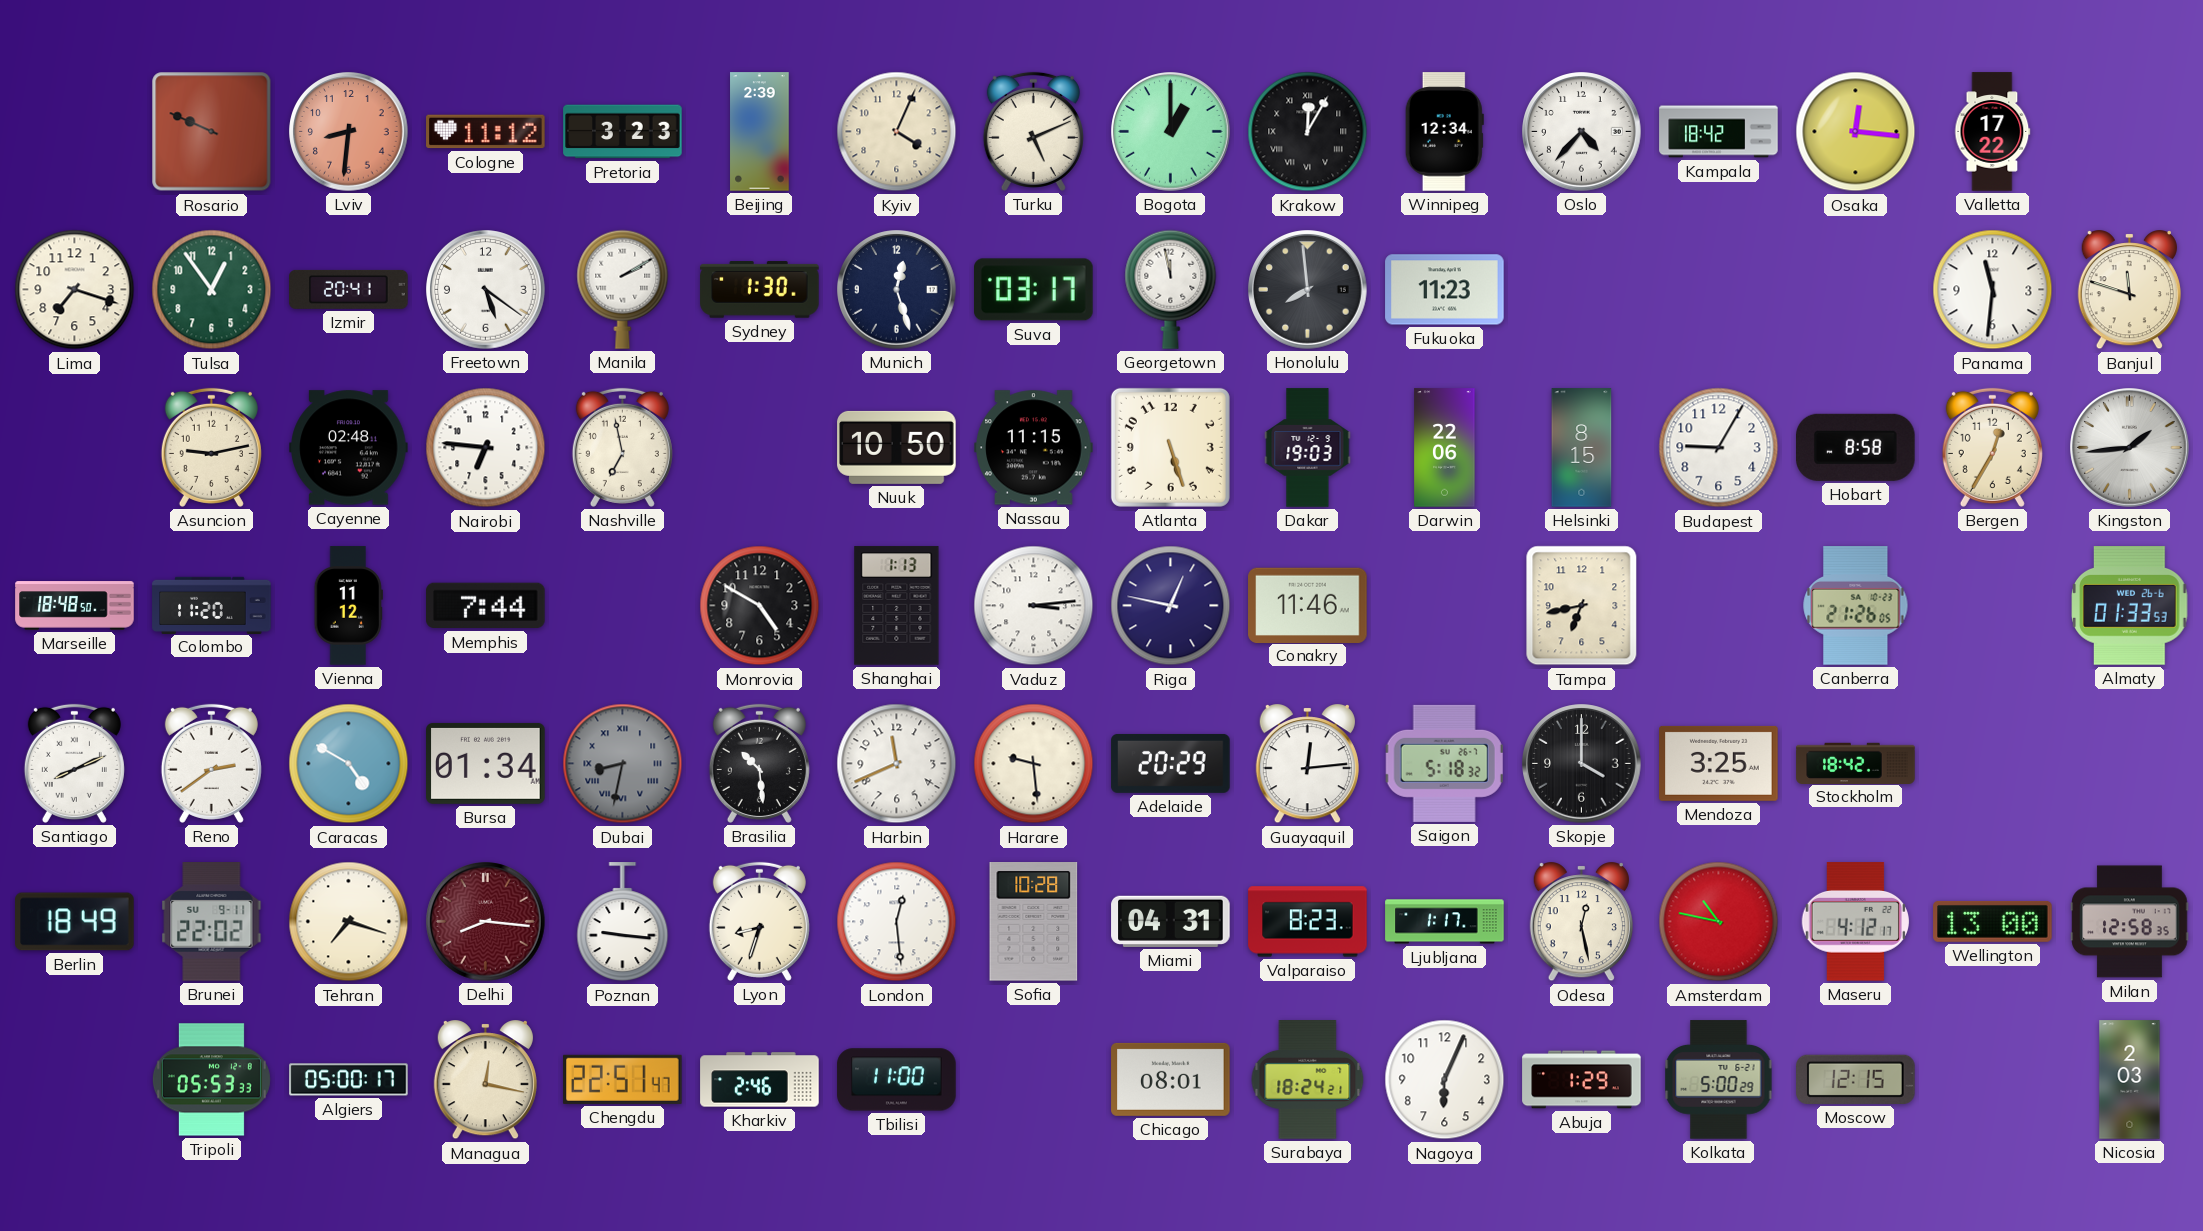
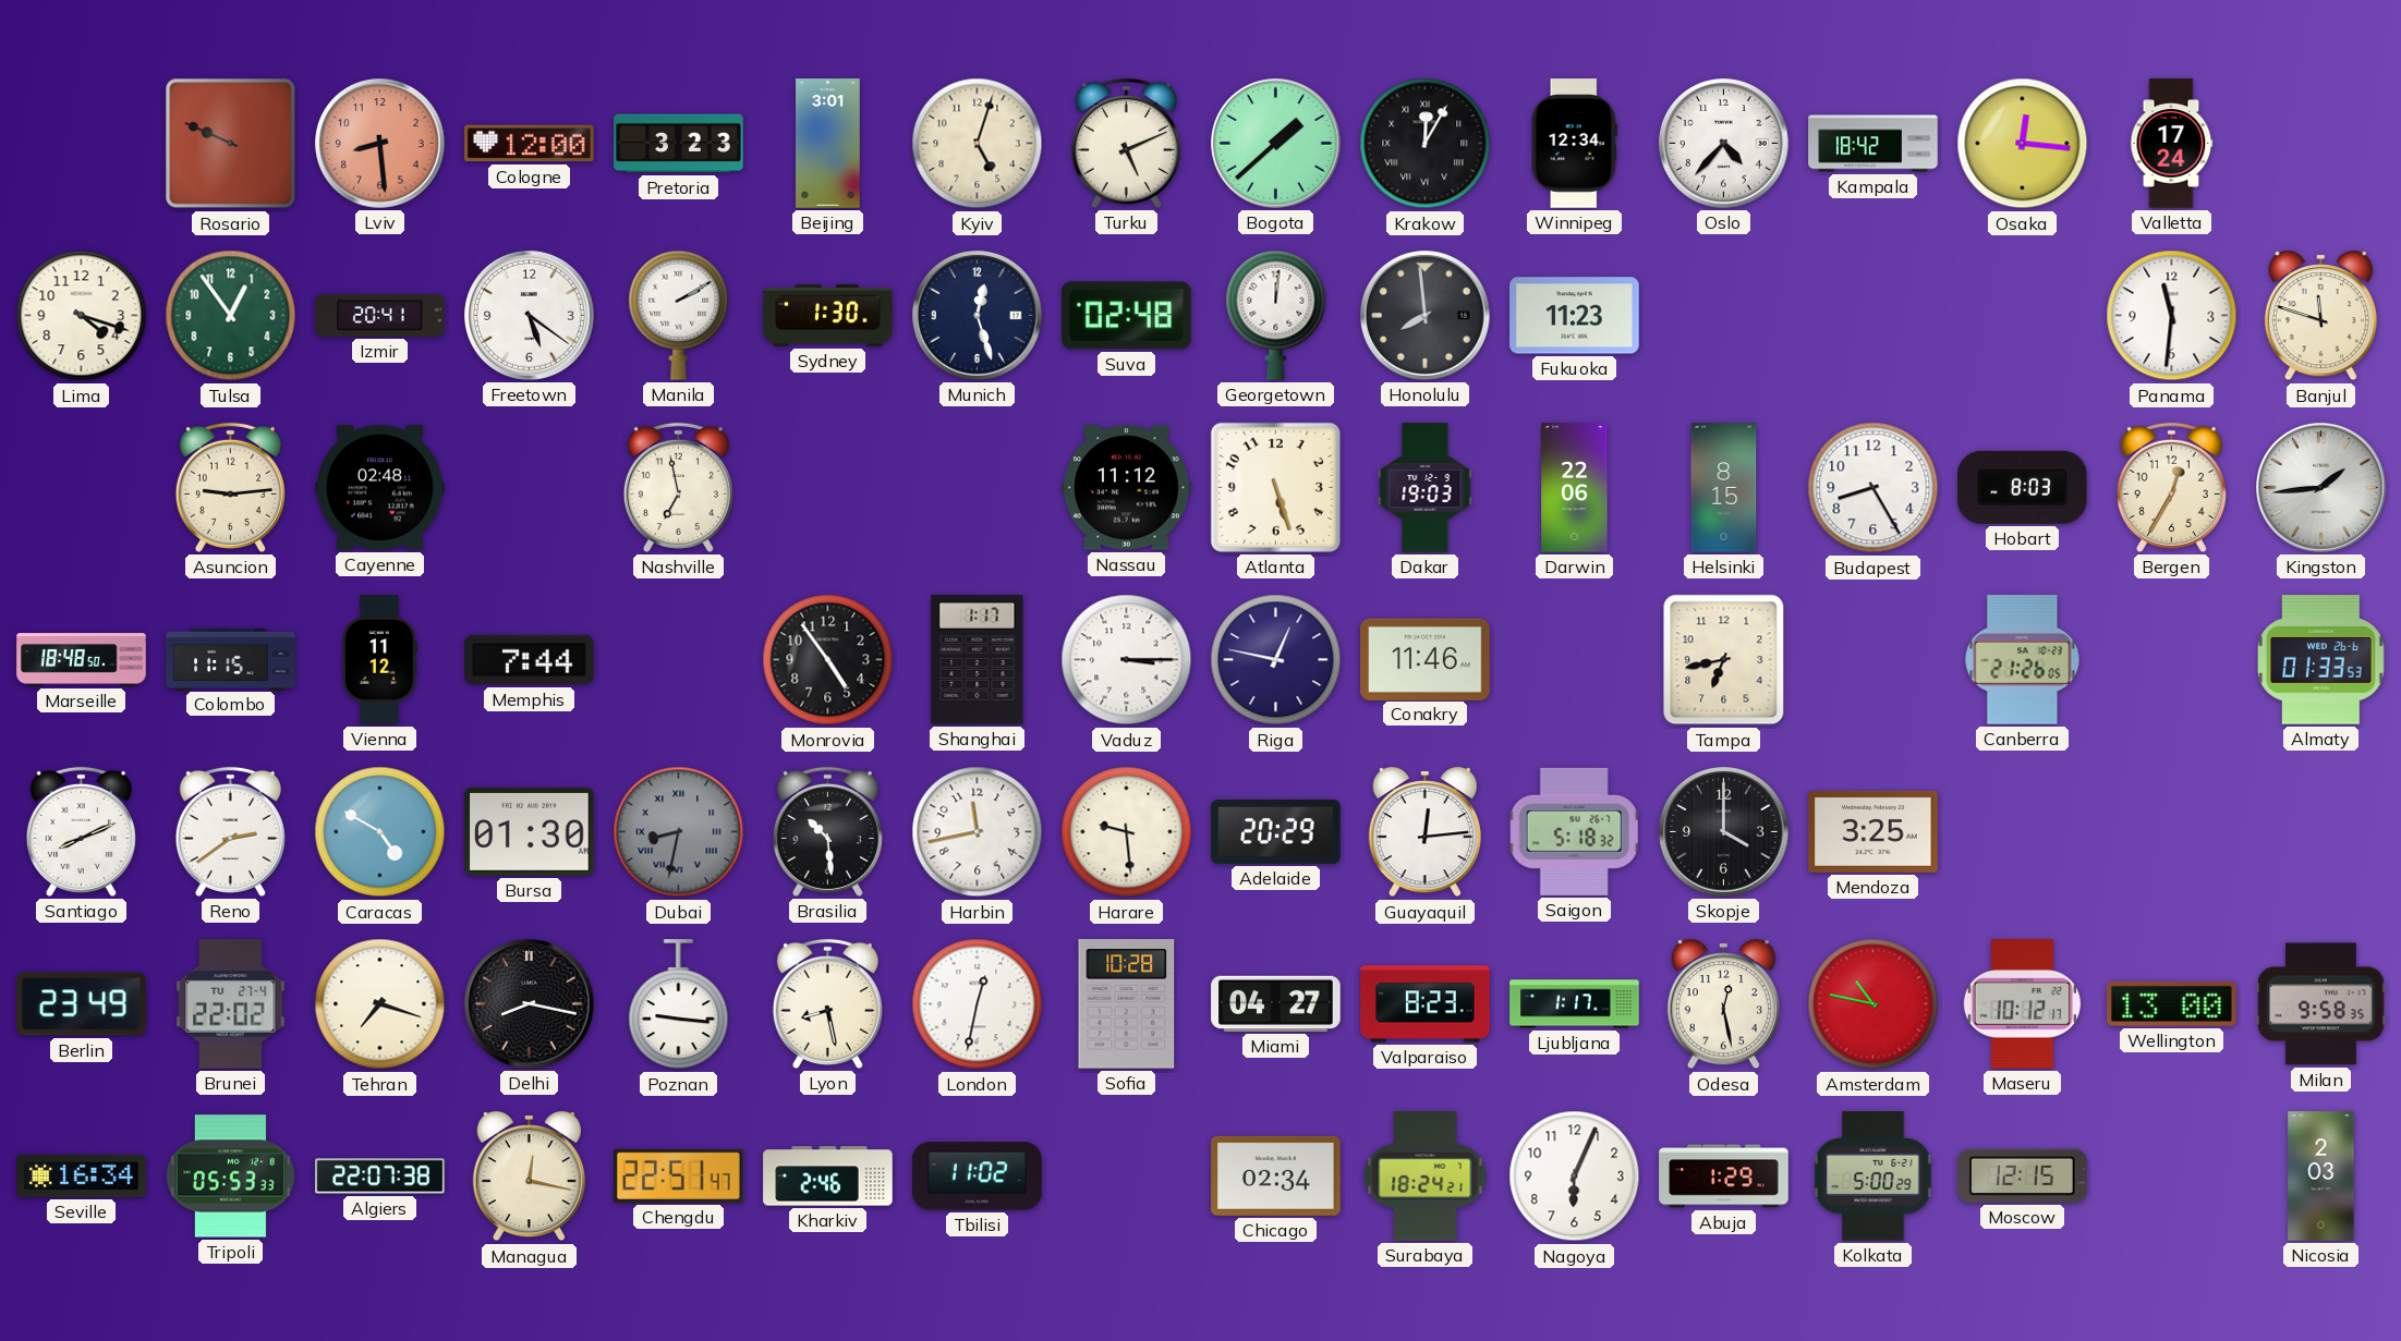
Lviv: 8:31 -> 8:29
Cologne: 11:12 -> 12:00
Beijing: 2:39 -> 3:01
Kyiv: 4:04 -> 5:03
Bogota: 1:00 -> 1:38
Valletta: 17:22 -> 17:24
Lima: 7:18 -> 4:18
Suva: 03:17 -> 02:48
Georgetown: 11:58 -> 12:01
Asuncion: 9:13 -> 9:14
Nairobi: 6:46 -> none
Nuuk: 10:50 -> none
Nassau: 11:15 -> 11:12
Budapest: 9:05 -> 8:25
Hobart: 8:58 -> 8:03
Colombo: 11:20 -> 11:15
Monrovia: 4:50 -> 4:54
Shanghai: 1:13 -> 1:17
Vaduz: 3:14 -> 3:15
Bursa: 01:34 -> 01:30
Harbin: 11:41 -> 11:43
Stockholm: 18:42 -> none
Berlin: 18:49 -> 23:49
Brunei date: SU 9-11 -> TU 27-4
Delhi: 8:16 -> 8:17
Delhi dial: burgundy -> black
Lyon: 8:33 -> 8:28
London: 12:29 -> 12:32
Miami: 04:31 -> 04:27
Maseru: 4:12 -> 10:12
Milan: 12:58 -> 9:58
Seville: none -> 16:34
Algiers: 05:00 -> 22:07
Tbilisi: 11:00 -> 11:02
Chicago: 08:01 -> 02:34
